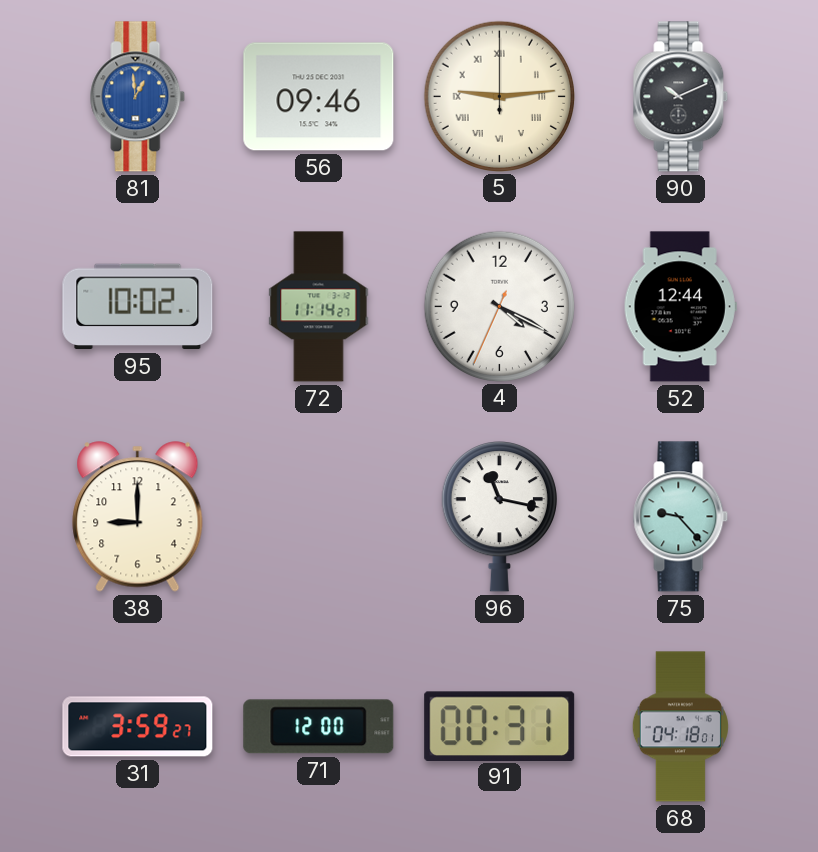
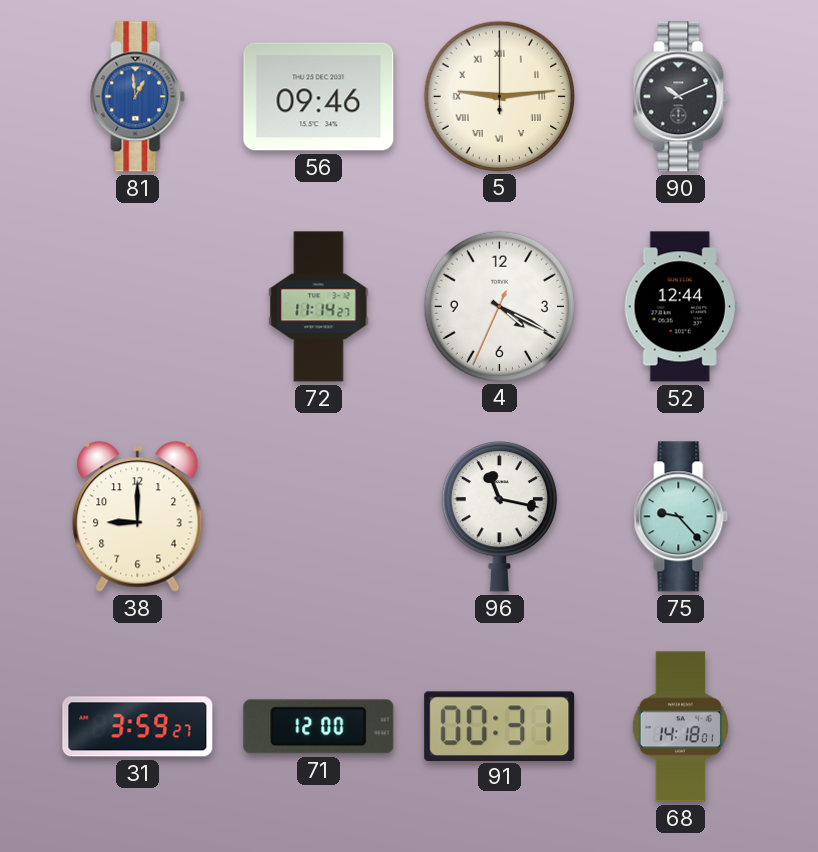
95: 10:02 -> none
68: 04:18 -> 14:18
